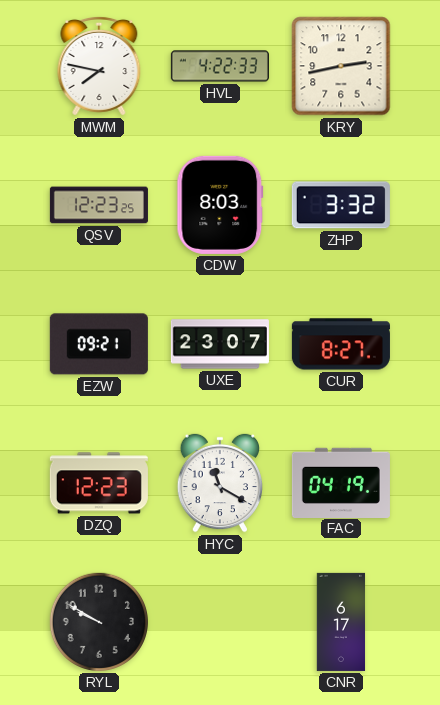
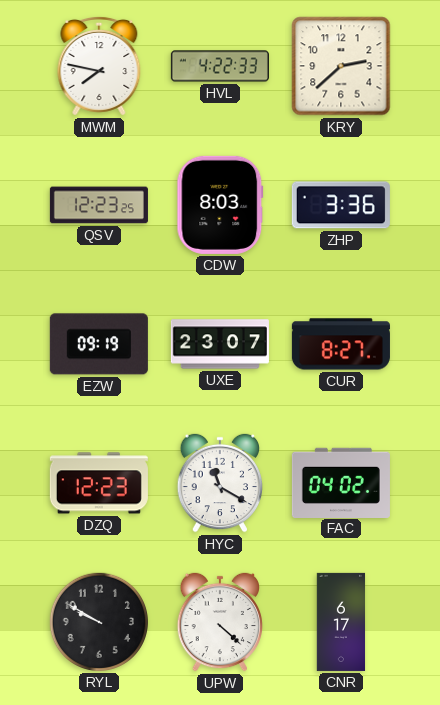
KRY: 2:43 -> 2:38
ZHP: 3:32 -> 3:36
EZW: 09:21 -> 09:19
FAC: 04:19 -> 04:02
UPW: none -> 4:22
